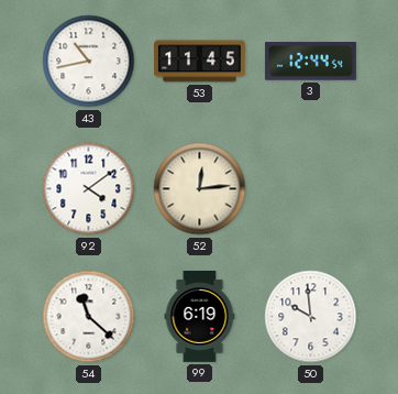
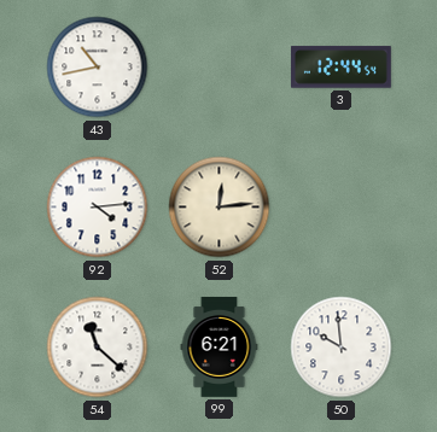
53: 11:45 -> none
92: 4:09 -> 4:14
99: 6:19 -> 6:21
